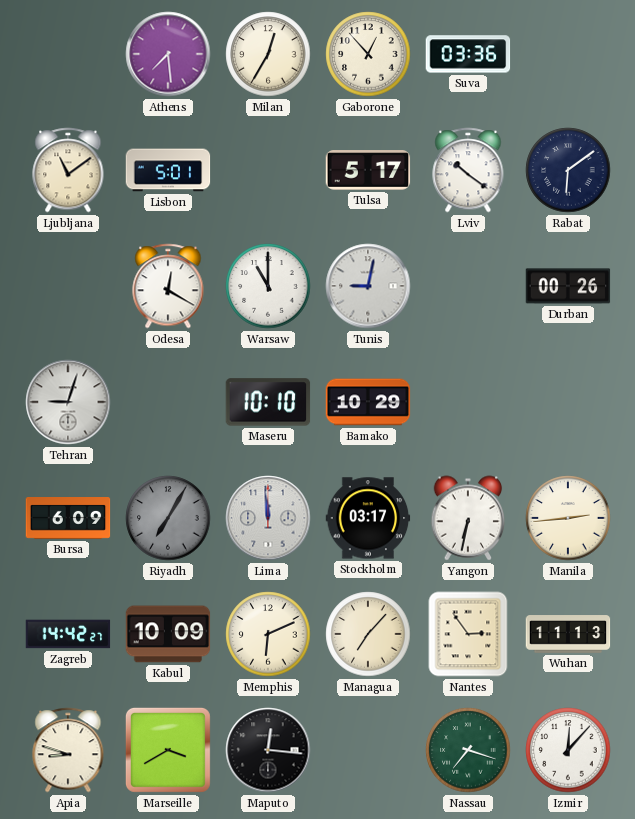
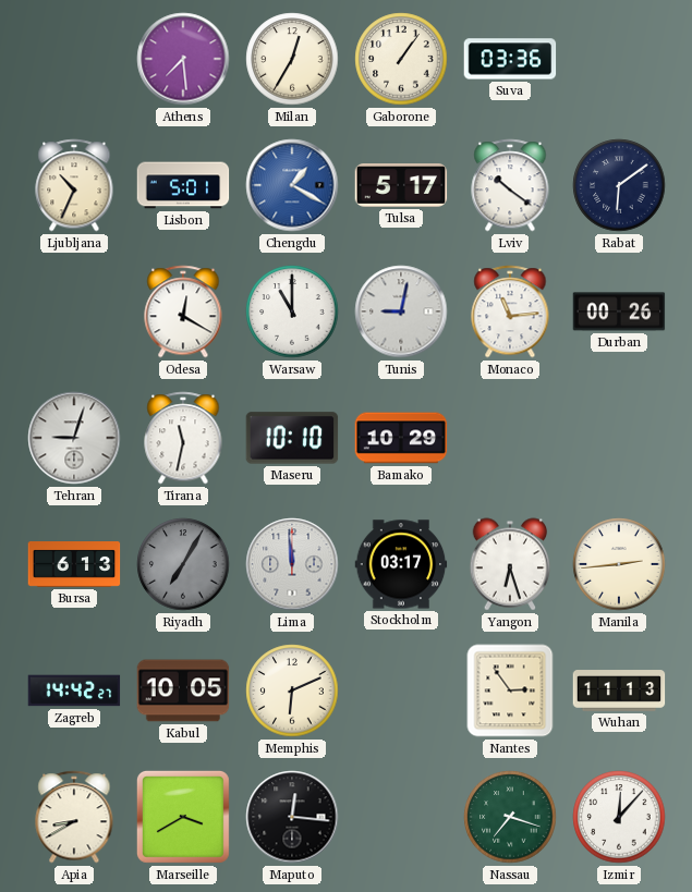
Gaborone: 12:53 -> 1:06
Ljubljana: 11:09 -> 10:34
Chengdu: none -> 1:20
Monaco: none -> 11:14
Tirana: none -> 11:32
Bursa: 6:09 -> 6:13
Yangon: 6:32 -> 6:27
Kabul: 10:09 -> 10:05
Managua: 7:07 -> none
Apia: 8:48 -> 8:40
